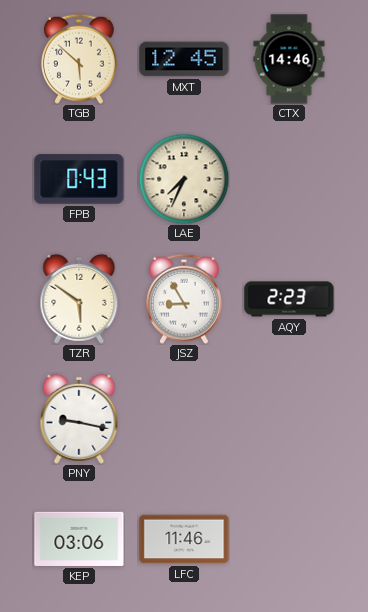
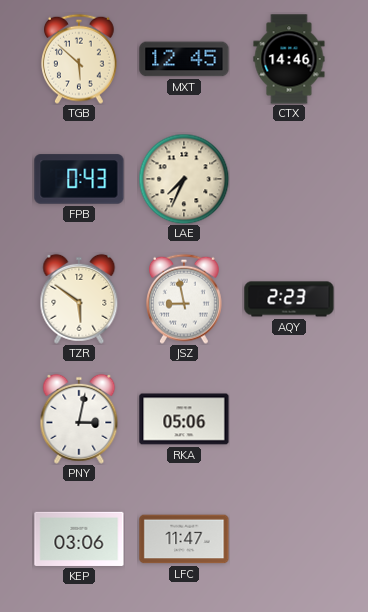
JSZ: 8:55 -> 8:58
PNY: 9:17 -> 3:02
RKA: none -> 05:06
LFC: 11:46 -> 11:47
